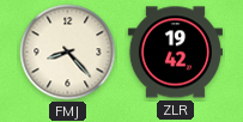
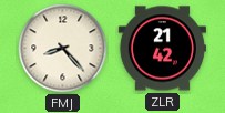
ZLR: 19:42 -> 21:42
